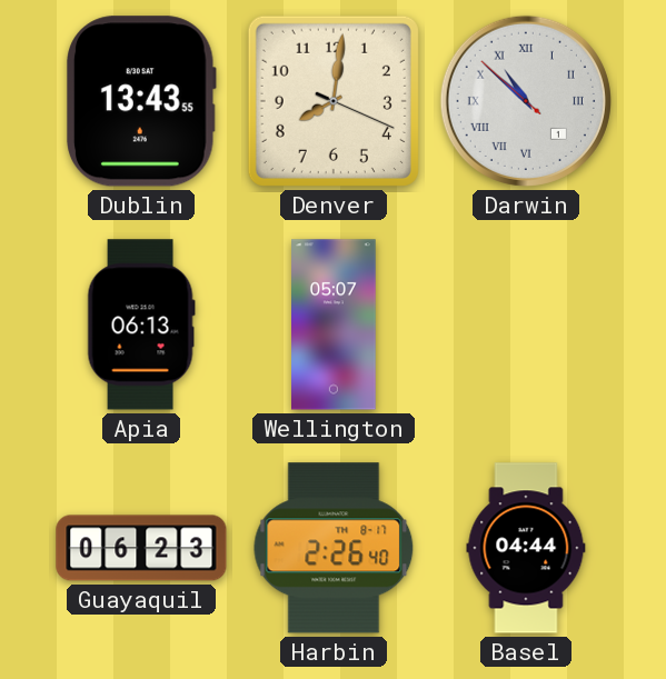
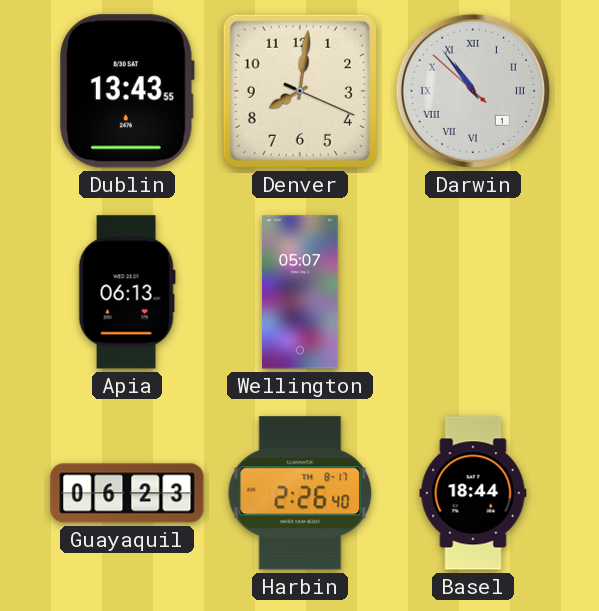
Darwin: 10:51 -> 10:53
Basel: 04:44 -> 18:44
